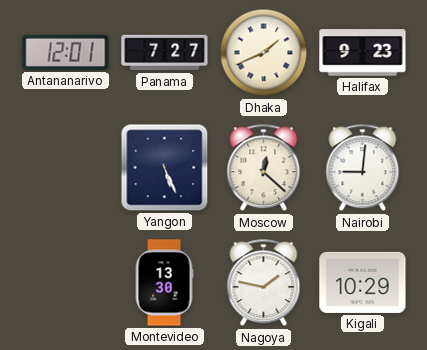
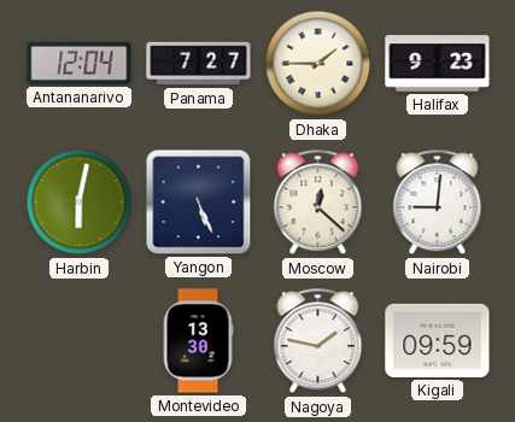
Antananarivo: 12:01 -> 12:04
Dhaka: 1:41 -> 1:45
Harbin: none -> 6:02
Kigali: 10:29 -> 09:59
